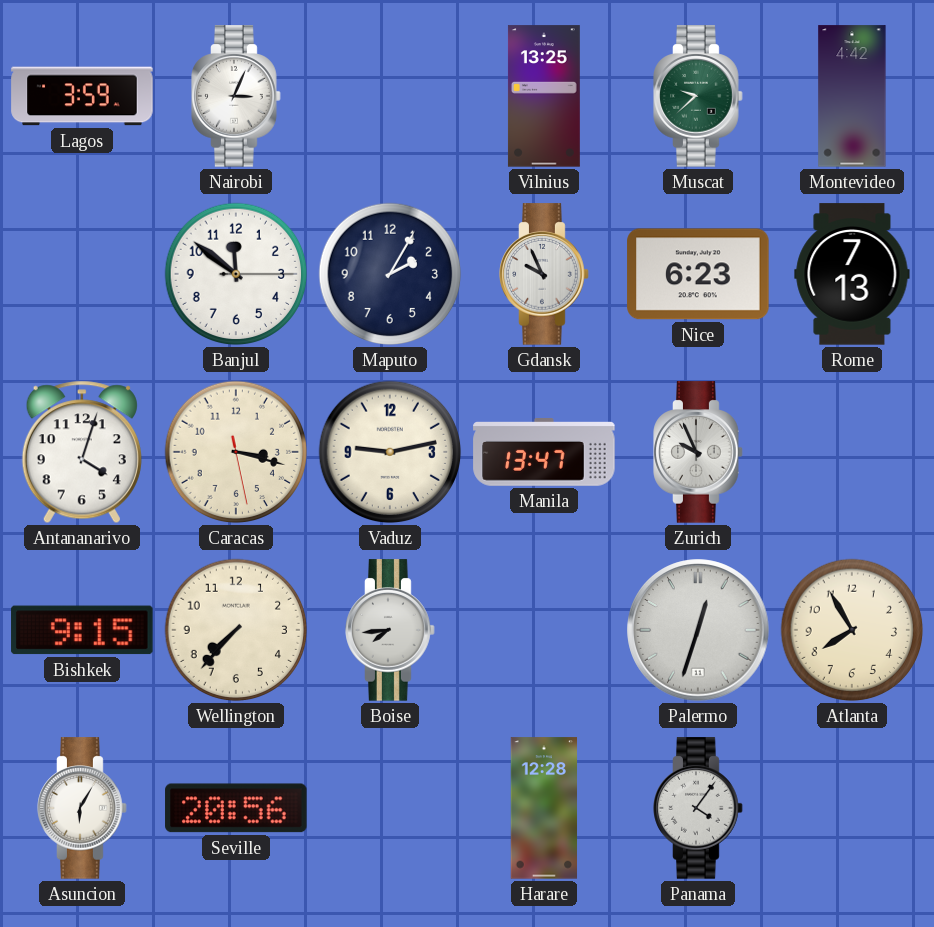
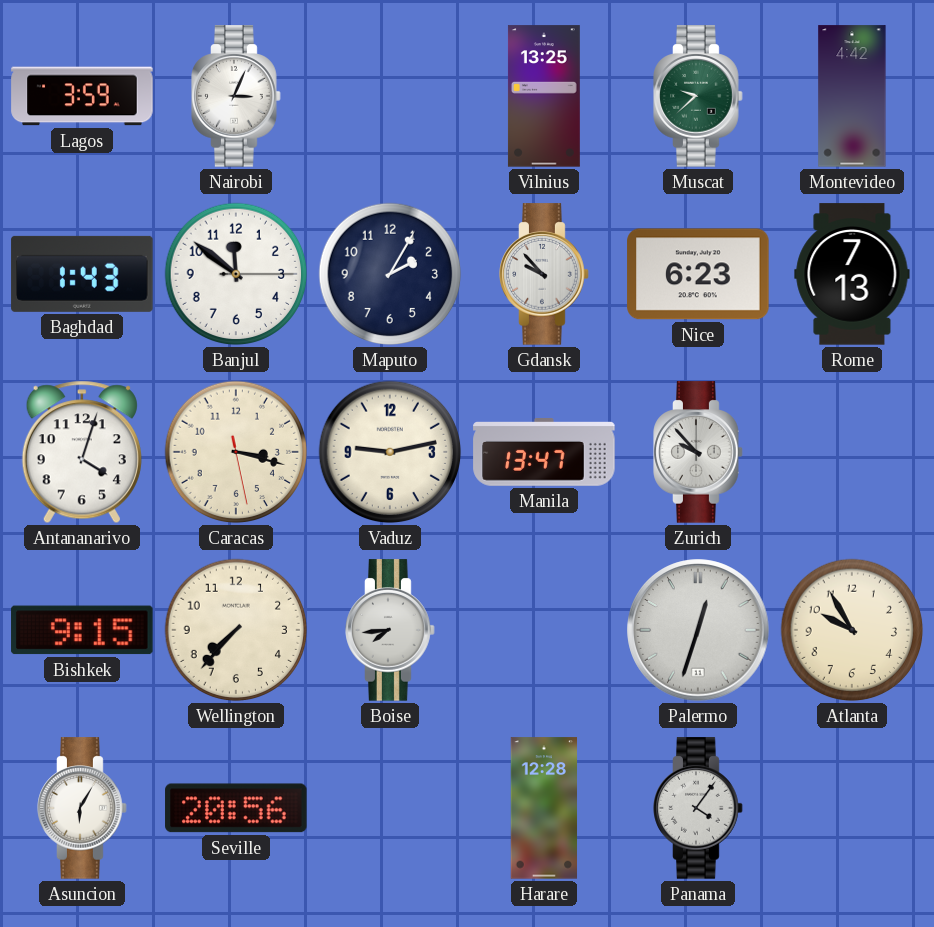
Baghdad: none -> 1:43
Gdansk: 9:56 -> 9:53
Zurich: 9:56 -> 9:53
Atlanta: 7:55 -> 9:55
